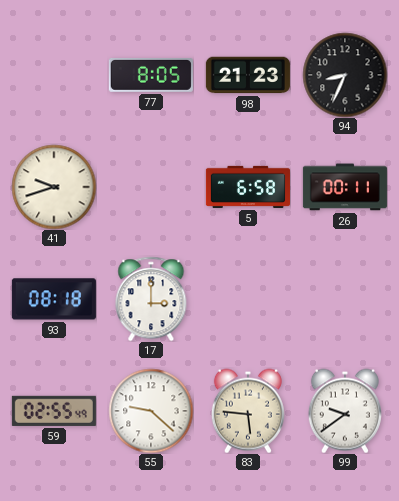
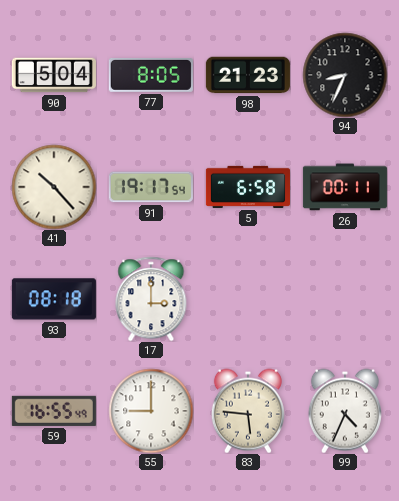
90: none -> 5:04
41: 9:42 -> 10:23
91: none -> 19:17
59: 02:55 -> 16:55
55: 9:22 -> 9:00
99: 9:39 -> 4:34
